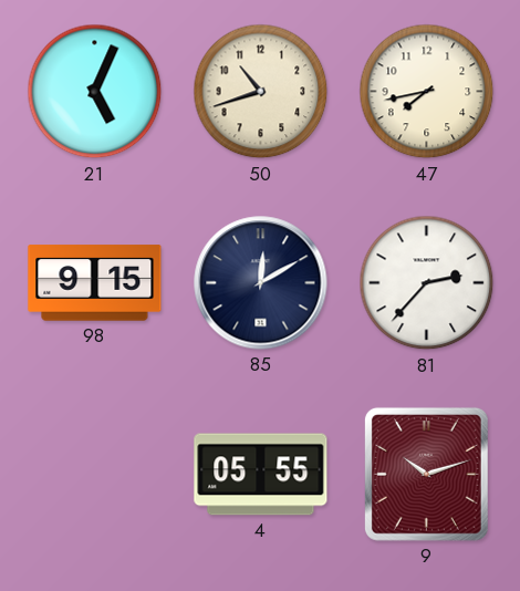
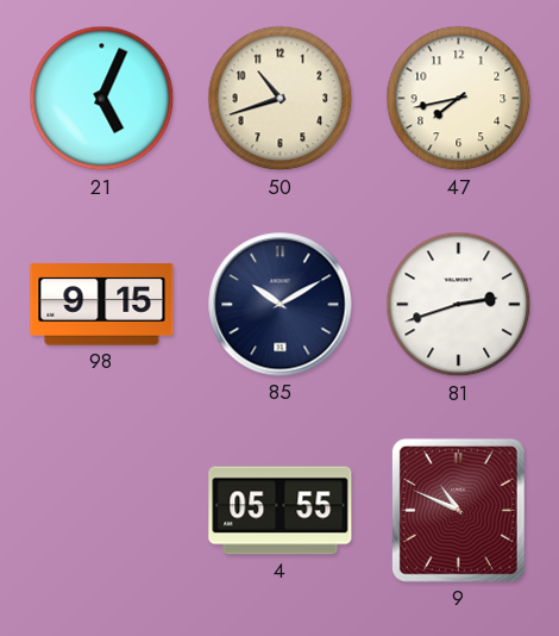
85: 12:10 -> 10:10
81: 2:37 -> 2:42
9: 10:12 -> 10:49
